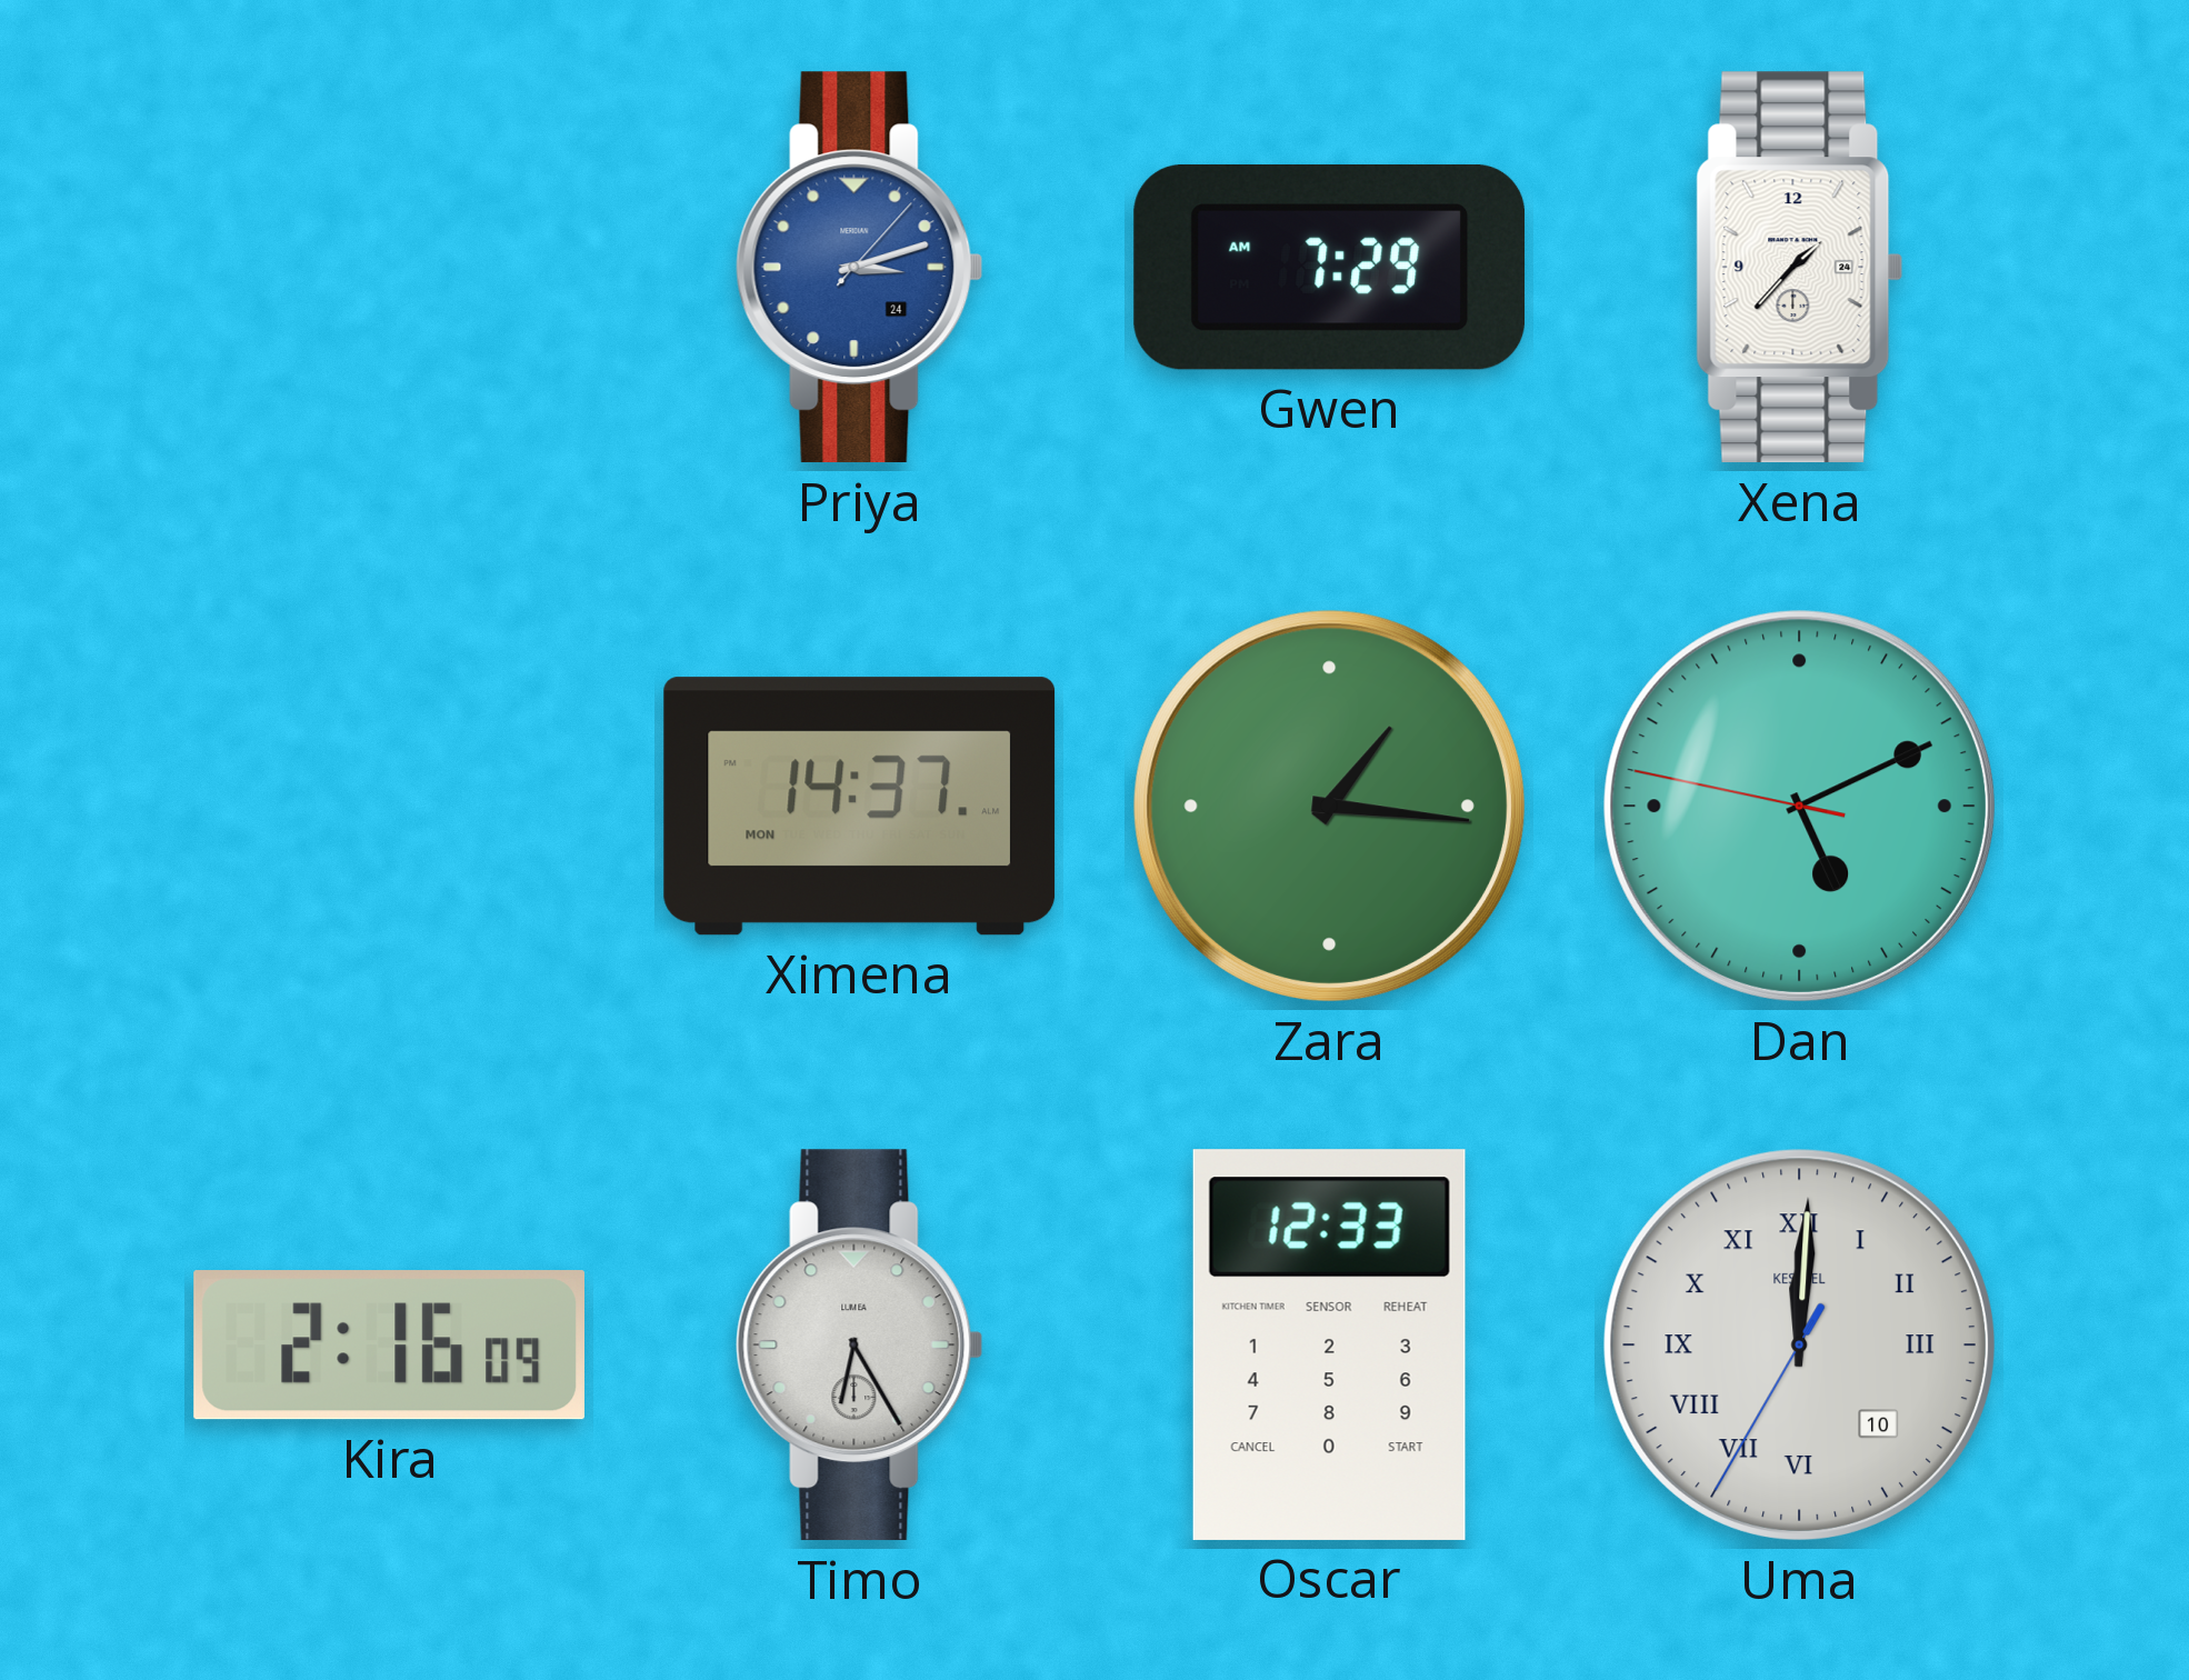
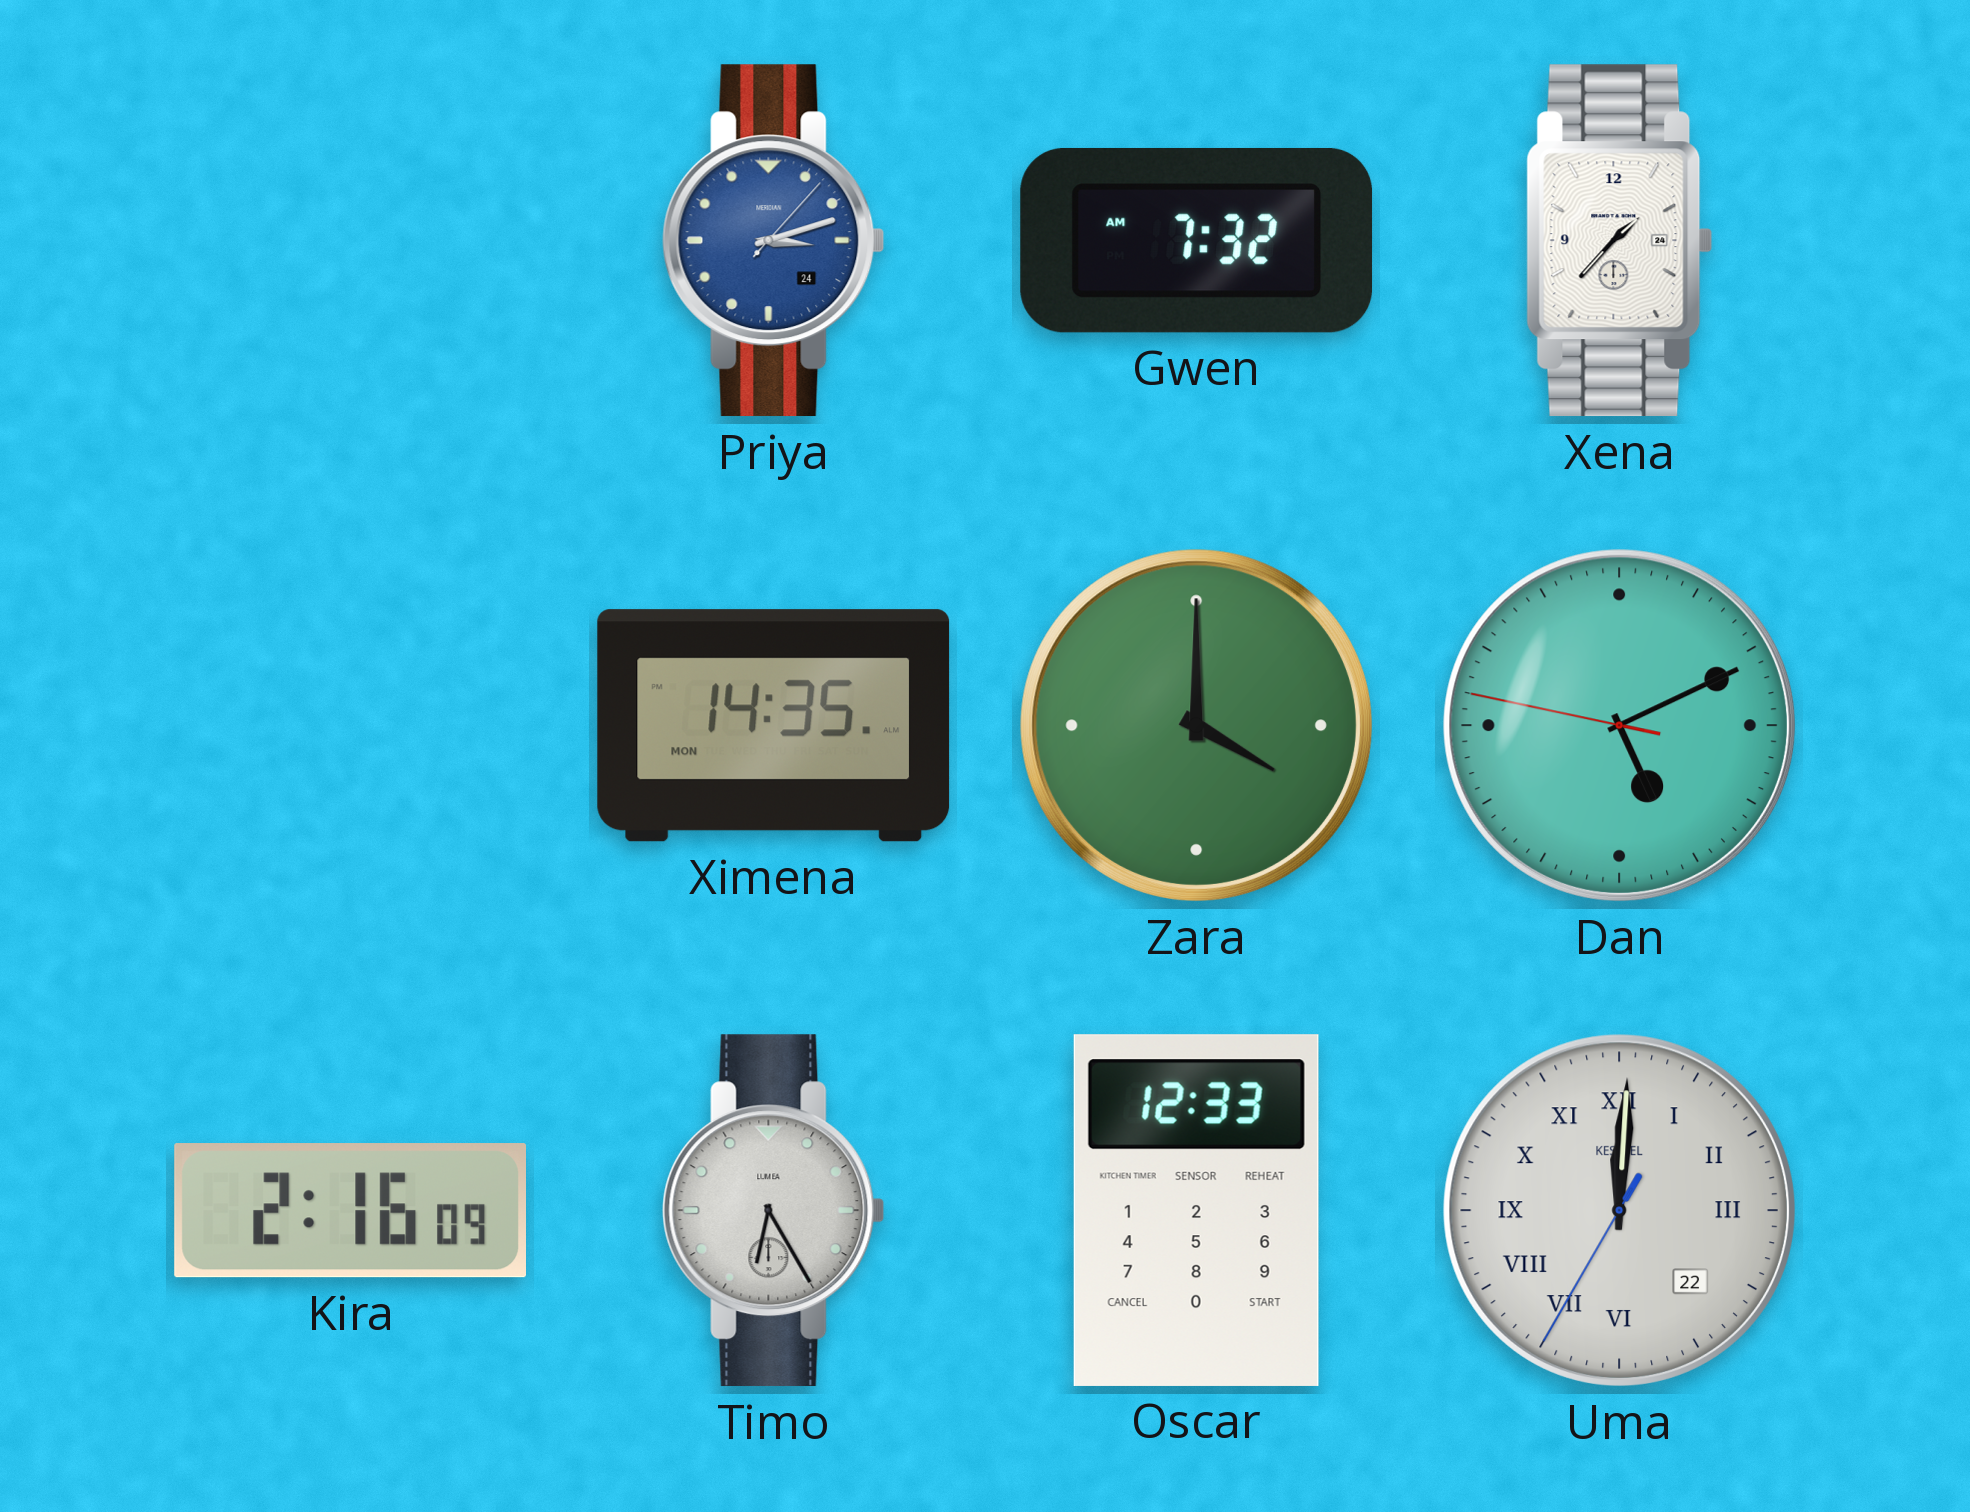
Gwen: 7:29 -> 7:32
Ximena: 14:37 -> 14:35
Zara: 1:16 -> 4:00
Uma date: 10 -> 22
